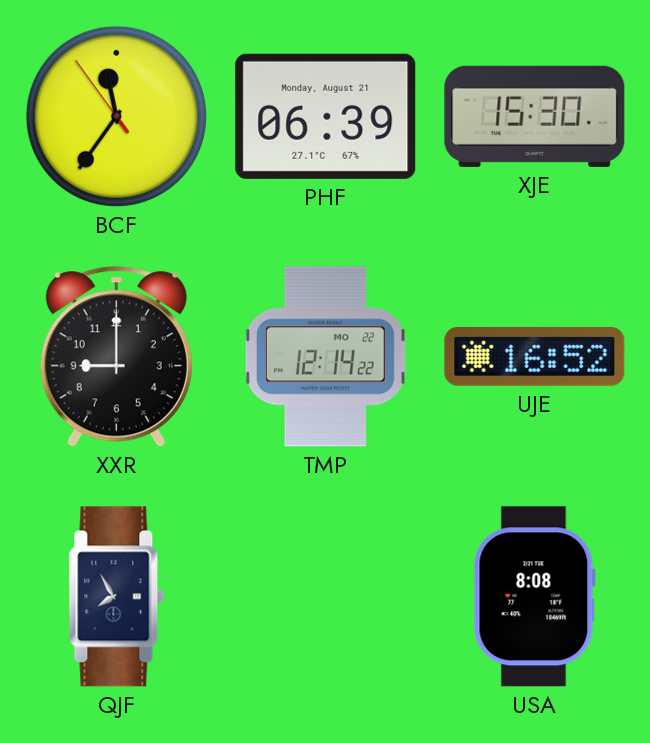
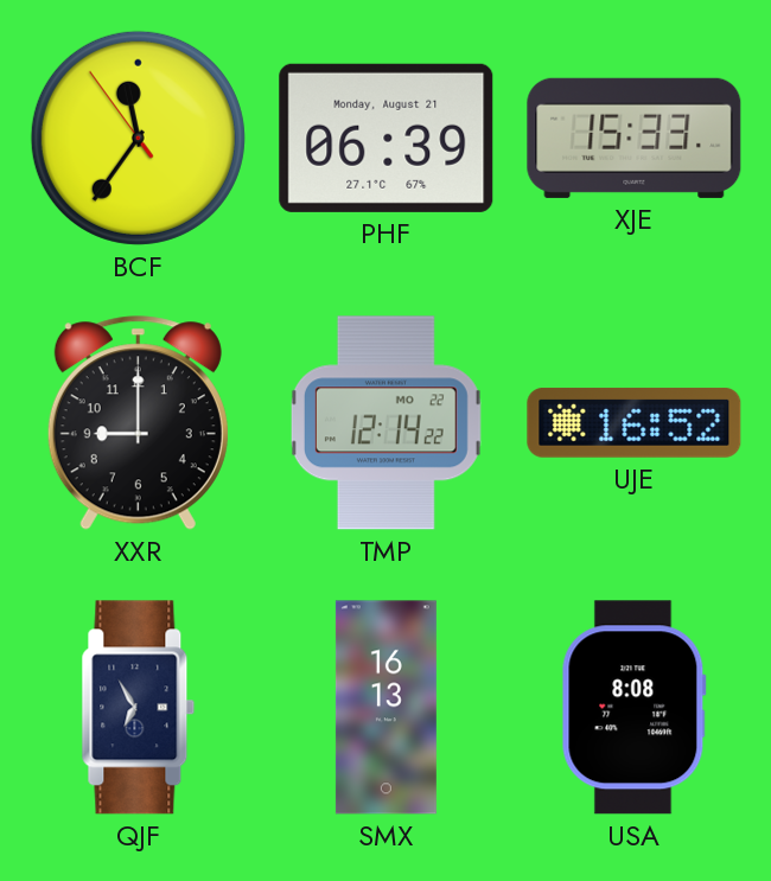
XJE: 15:30 -> 15:33
QJF: 7:55 -> 6:55
SMX: none -> 16:13
